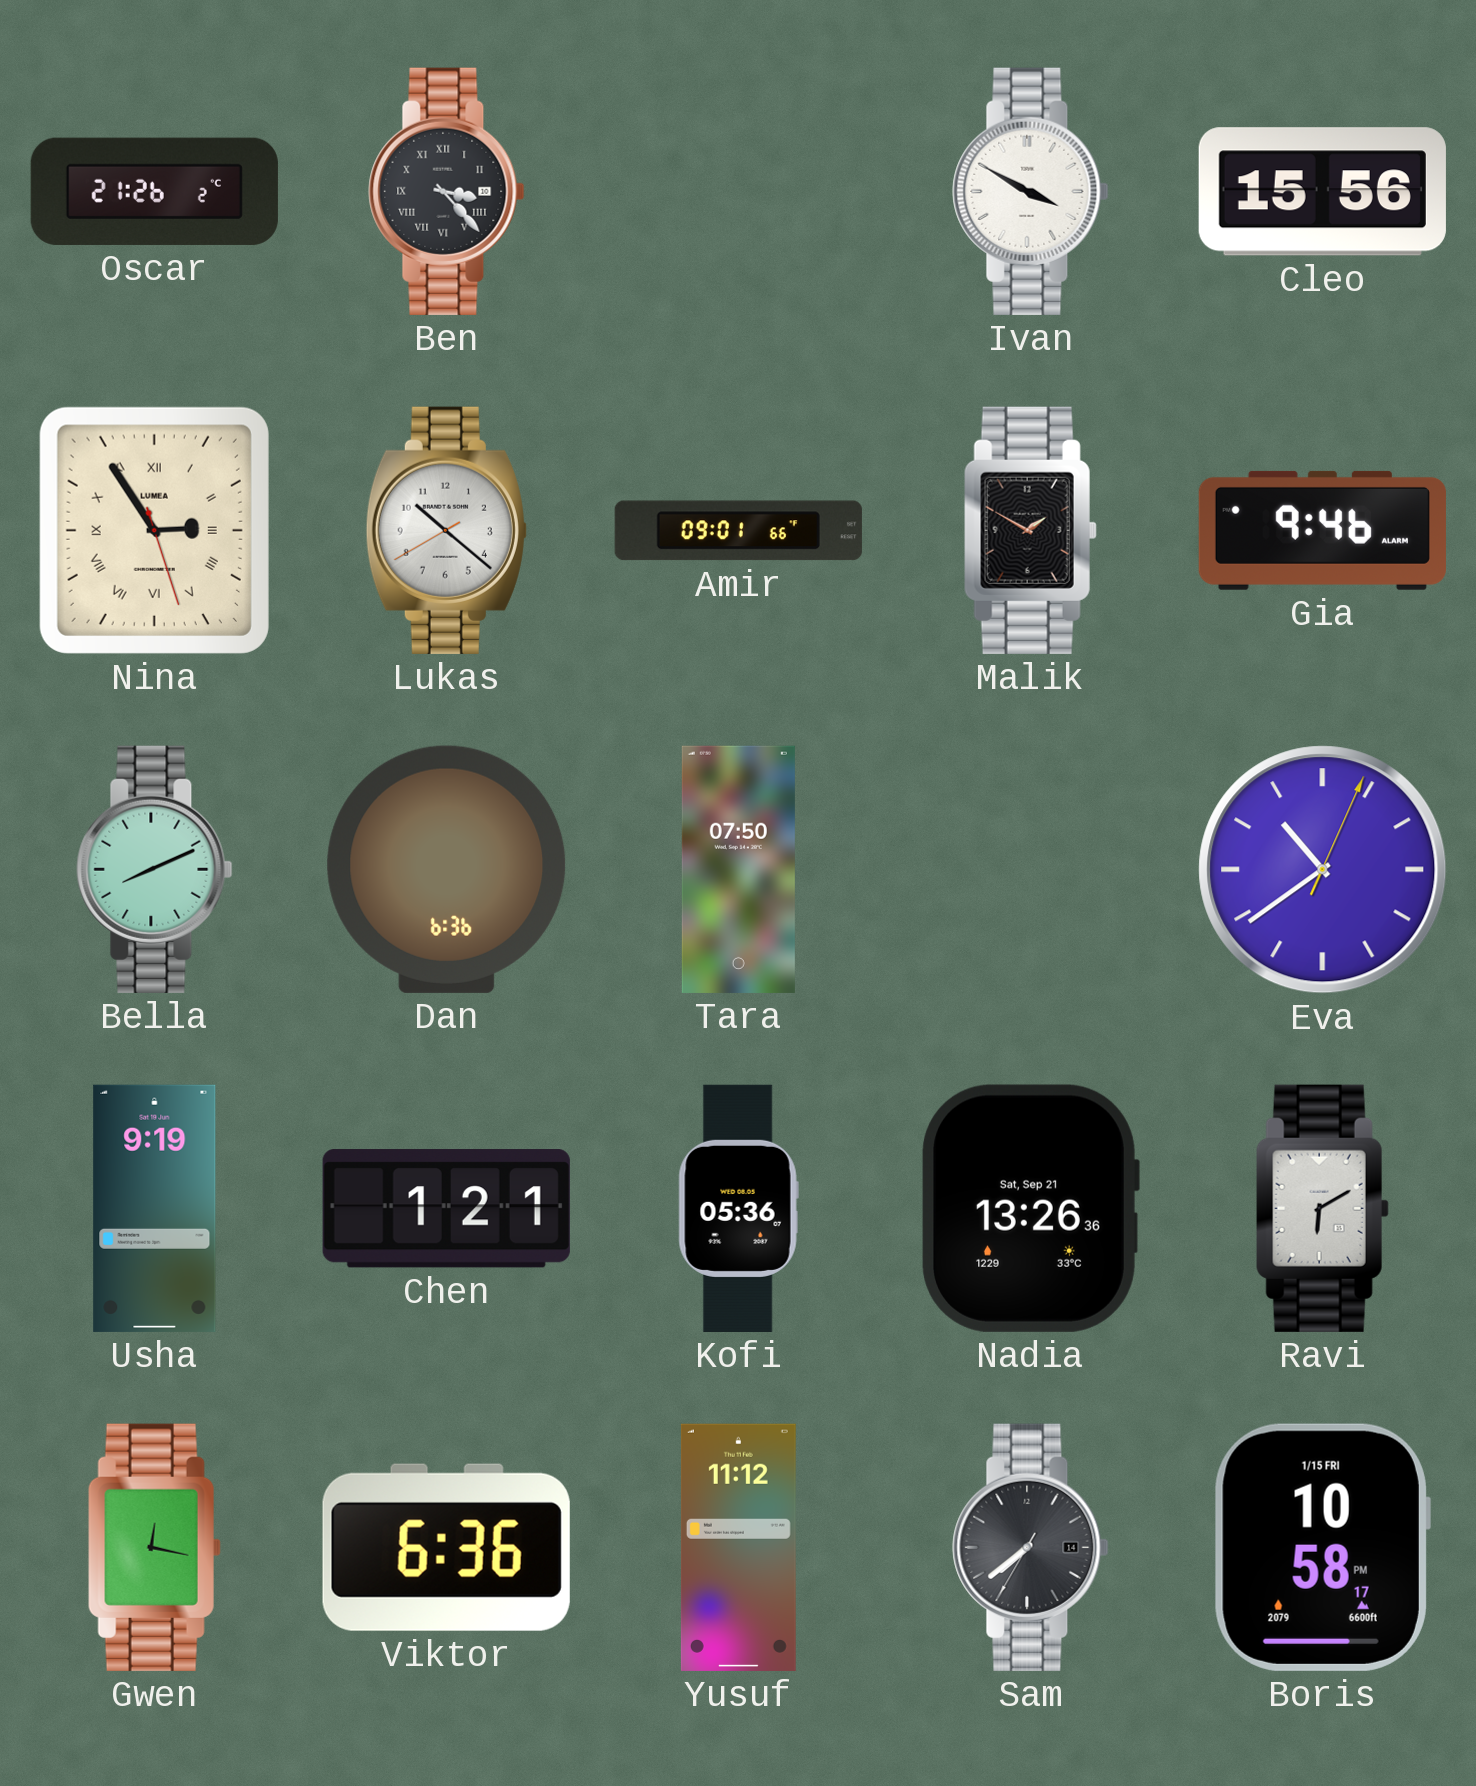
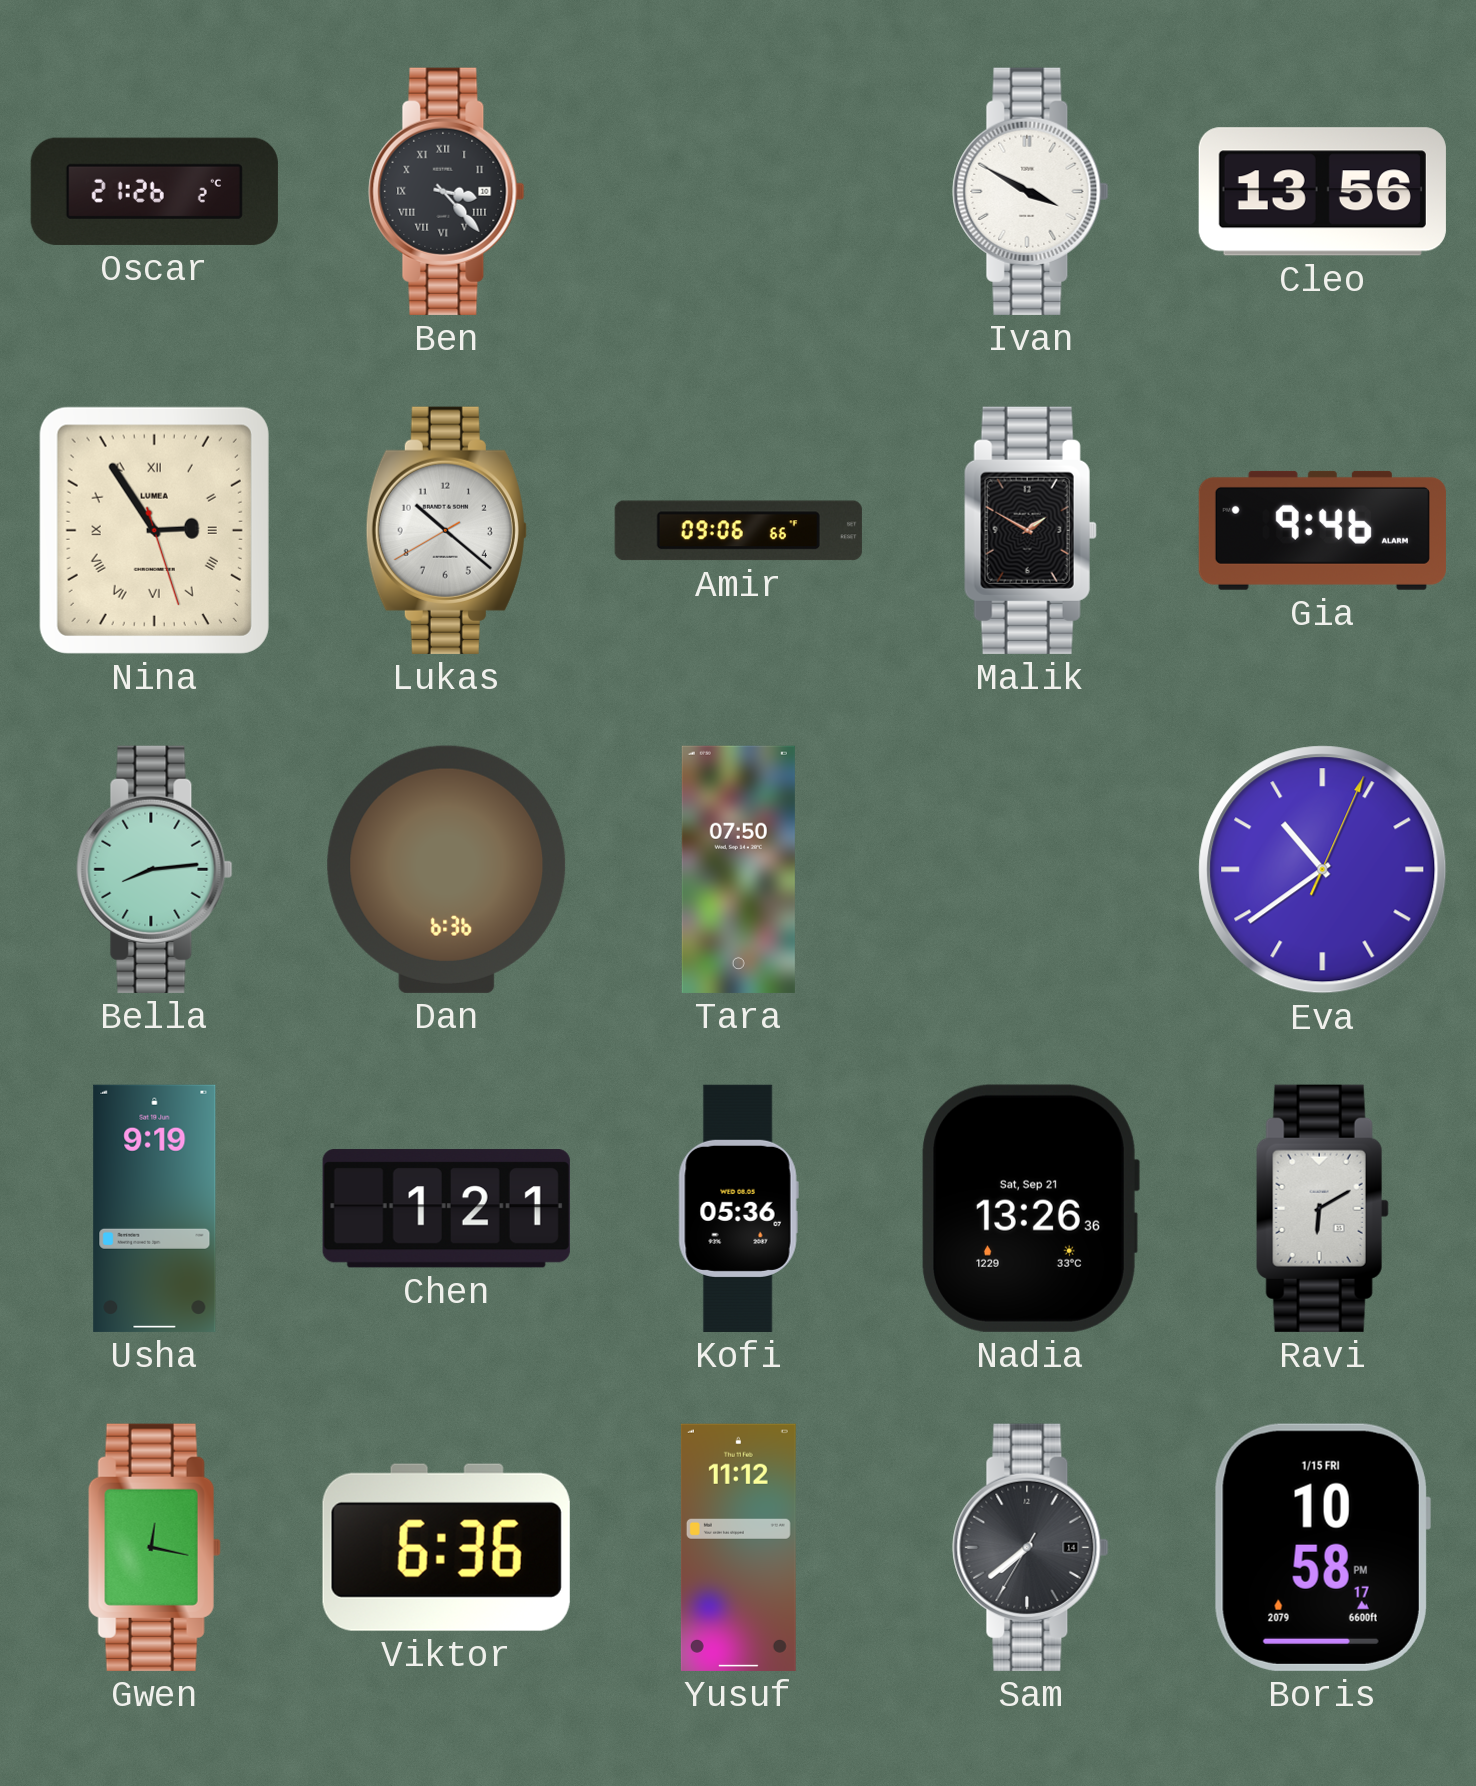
Cleo: 15:56 -> 13:56
Amir: 09:01 -> 09:06
Bella: 8:11 -> 8:14
